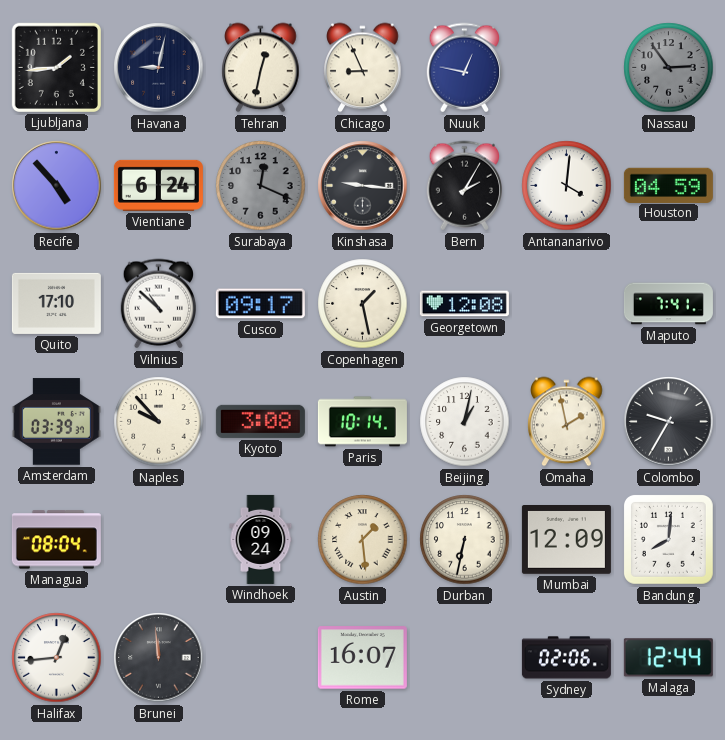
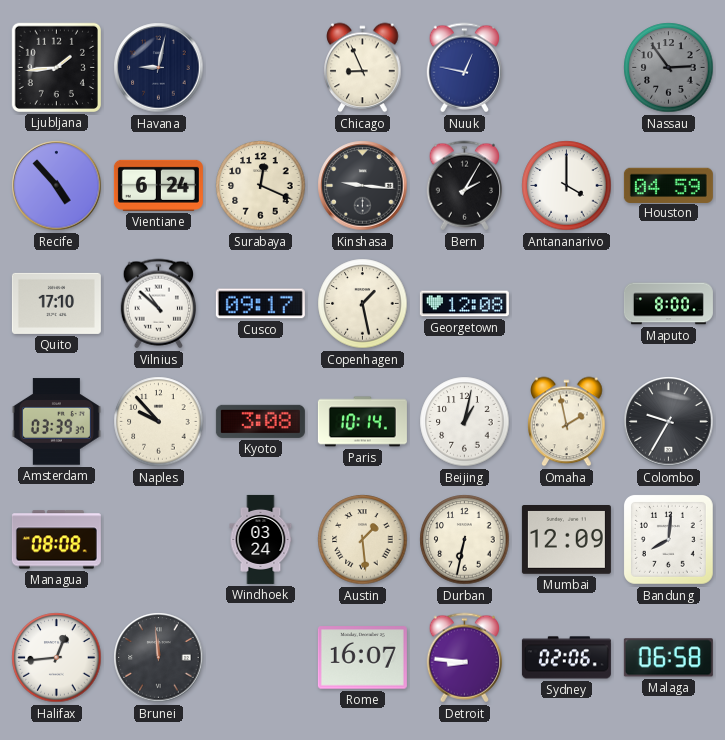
Tehran: 12:32 -> none
Surabaya dial: grey -> cream
Antananarivo: 4:01 -> 4:00
Maputo: 7:41 -> 8:00
Managua: 08:04 -> 08:08
Windhoek: 09:24 -> 03:24
Detroit: none -> 8:46
Malaga: 12:44 -> 06:58
